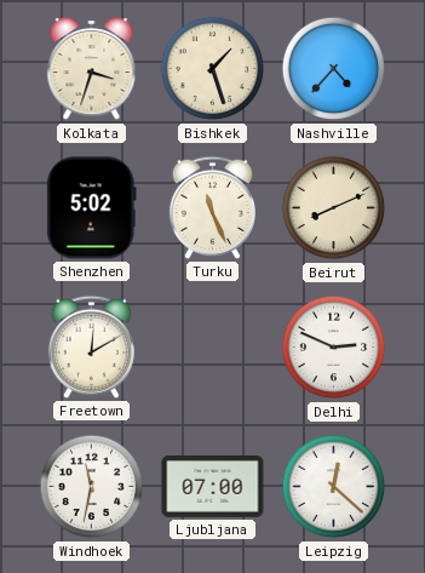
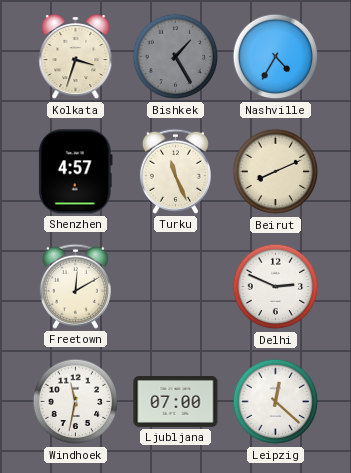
Bishkek: 1:27 -> 1:25
Bishkek dial: cream -> grey
Nashville: 4:37 -> 4:35
Shenzhen: 5:02 -> 4:57
